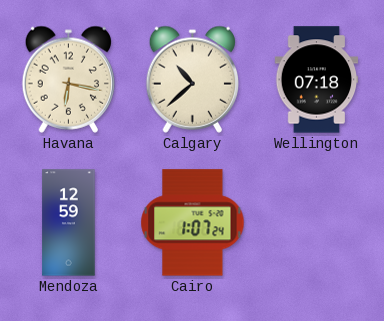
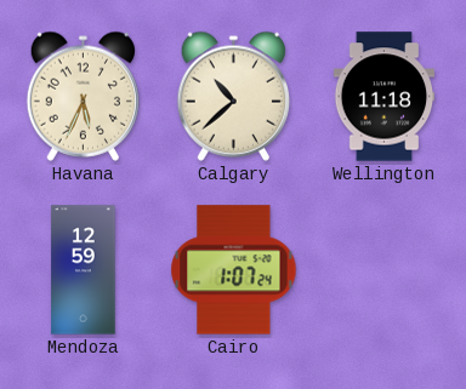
Havana: 6:17 -> 5:34
Wellington: 07:18 -> 11:18
